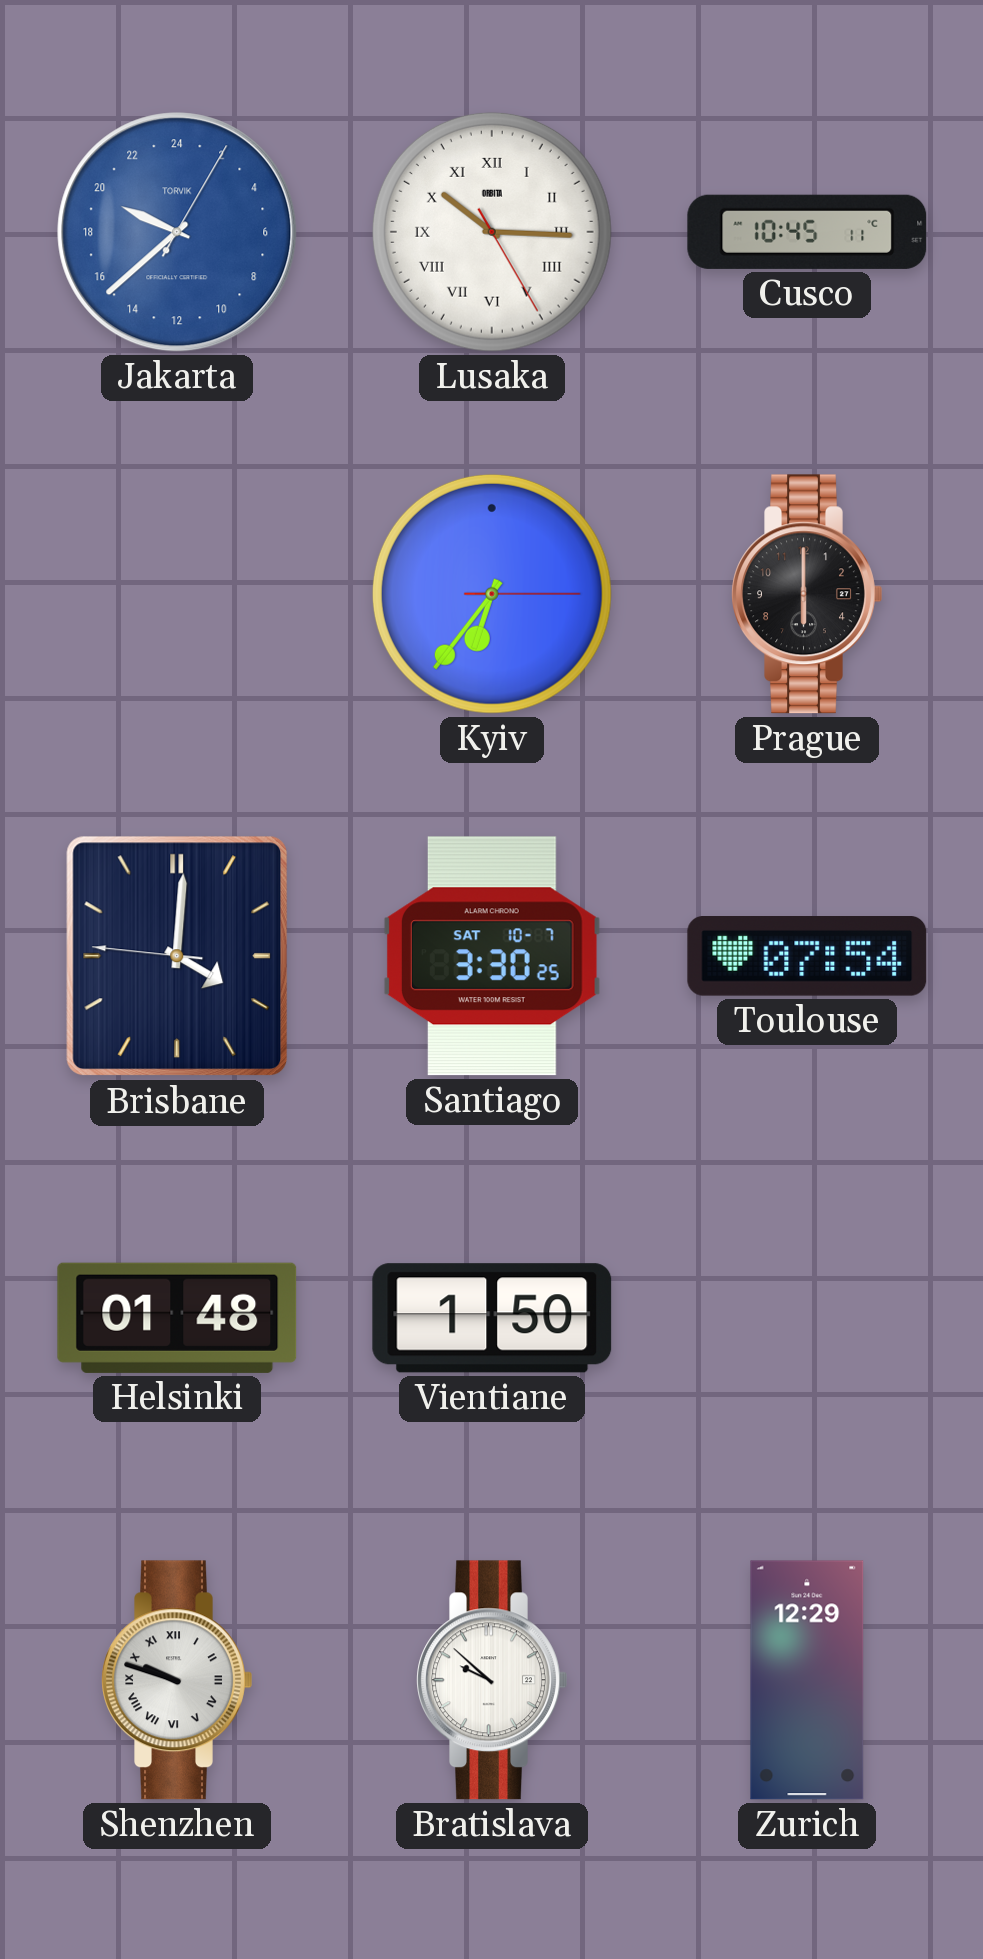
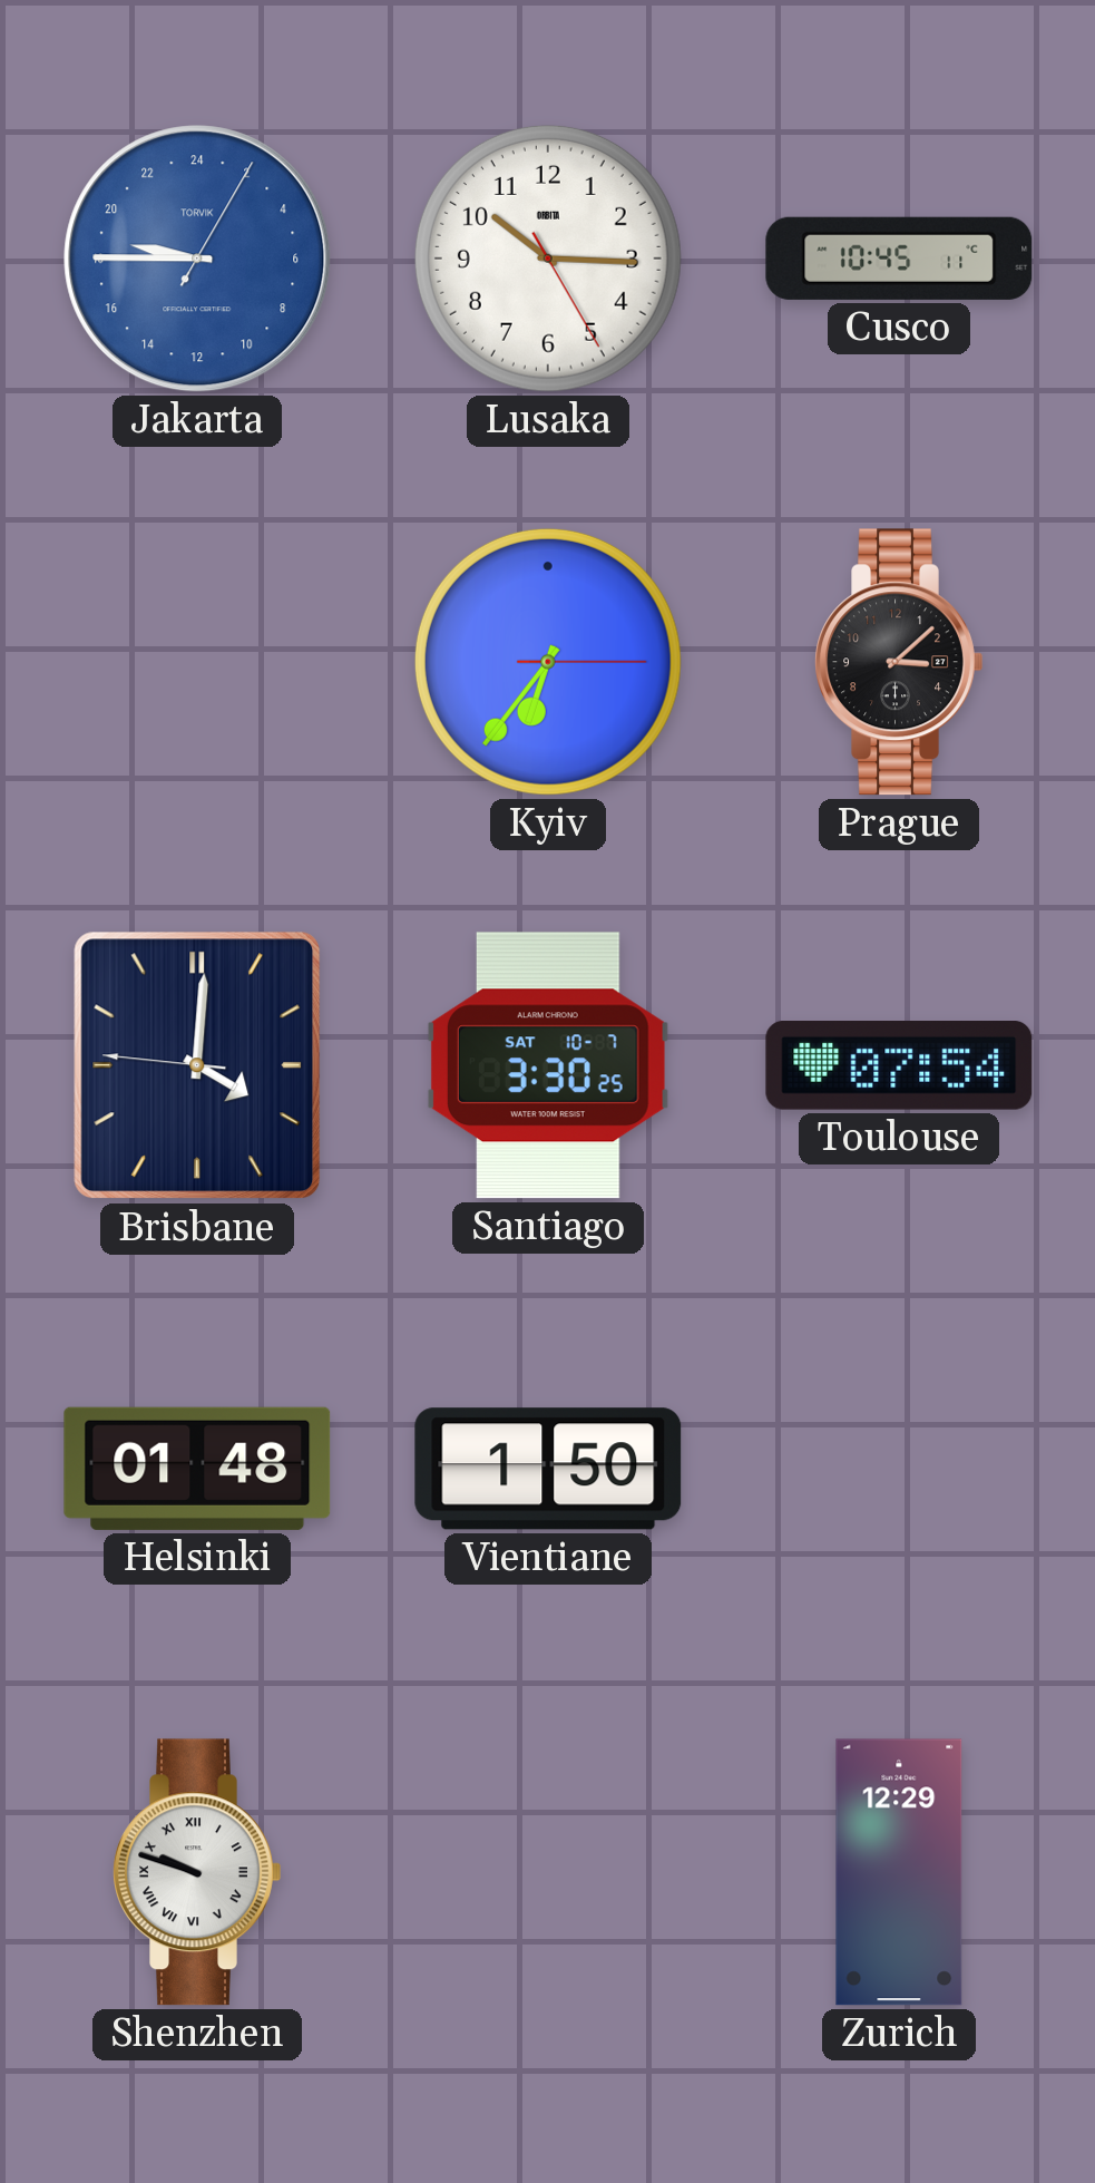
Jakarta: 19:38 -> 18:45
Lusaka numerals: Roman -> Arabic
Prague: 6:00 -> 3:08
Bratislava: 9:52 -> none
